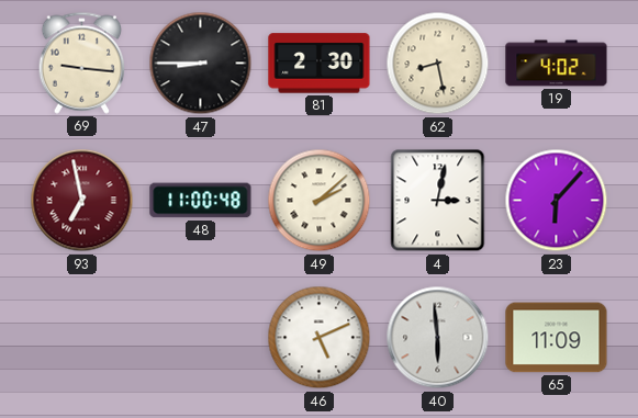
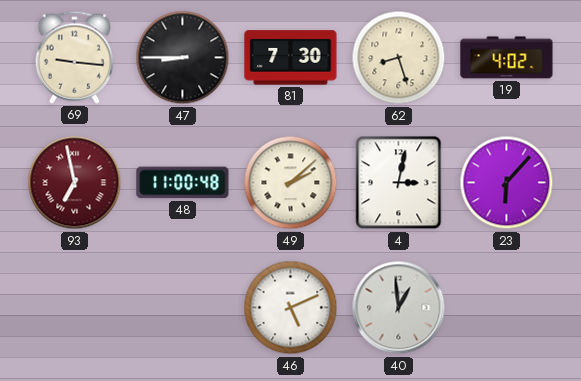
81: 2:30 -> 7:30
62: 8:28 -> 8:27
40: 5:59 -> 12:59
65: 11:09 -> none
